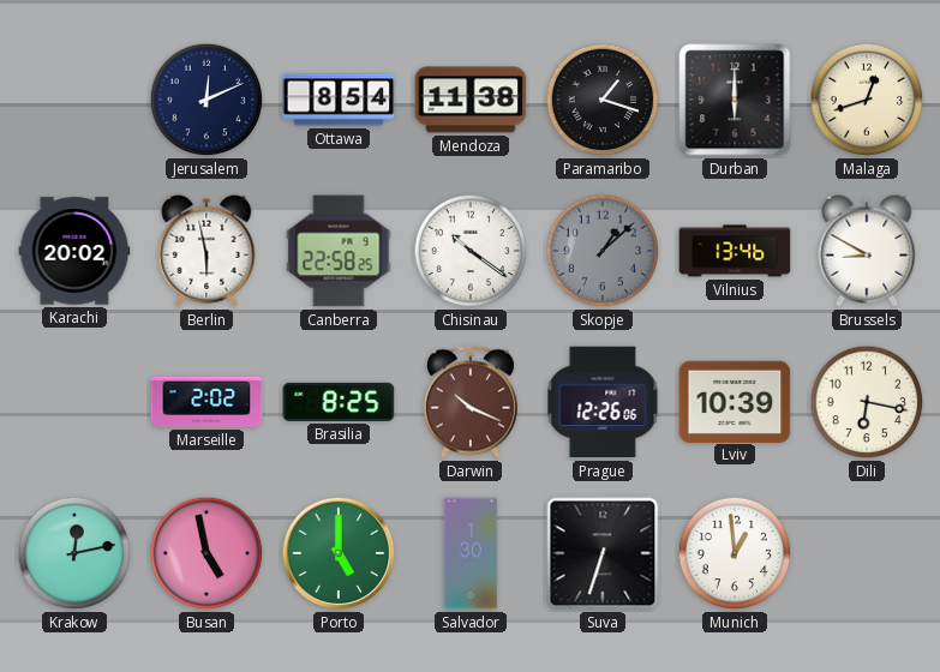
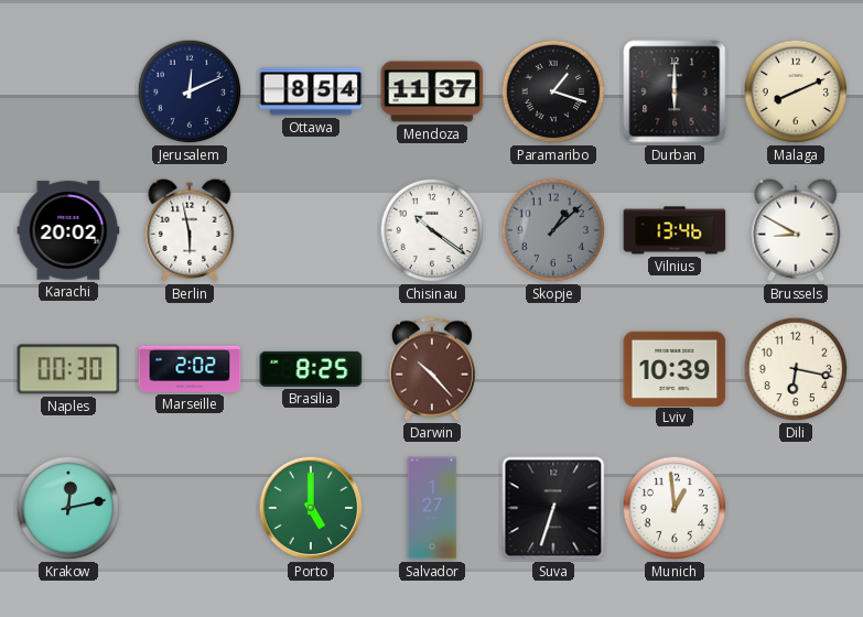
Mendoza: 11:38 -> 11:37
Malaga: 12:42 -> 8:11
Canberra: 22:58 -> none
Naples: none -> 00:30
Darwin: 10:19 -> 10:23
Prague: 12:26 -> none
Busan: 4:58 -> none
Salvador: 1:30 -> 1:27
